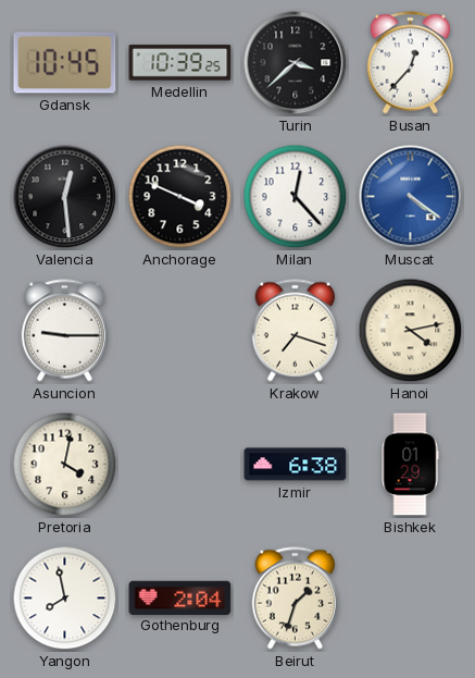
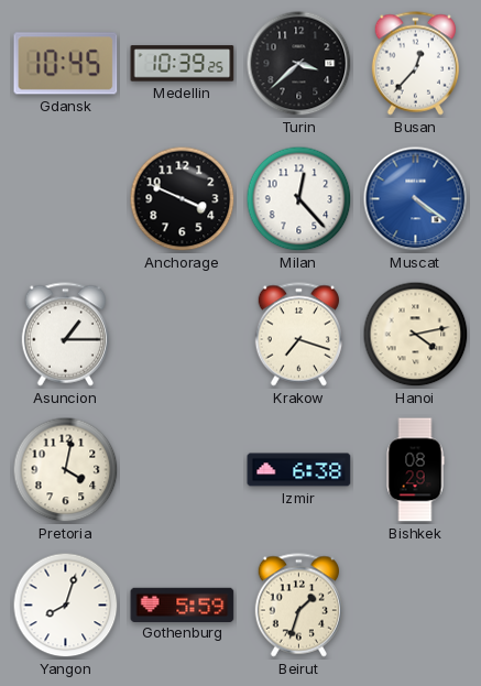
Valencia: 12:29 -> none
Asuncion: 9:15 -> 1:15
Bishkek: 01:29 -> 08:29
Yangon: 7:58 -> 8:03
Gothenburg: 2:04 -> 5:59
